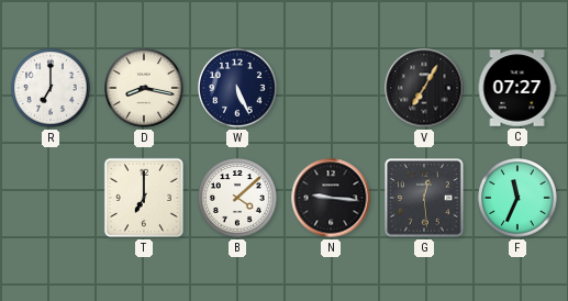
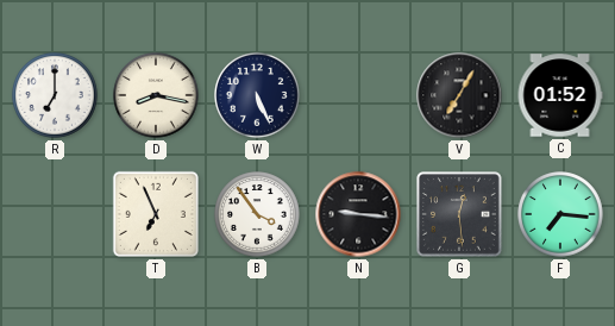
C: 07:27 -> 01:52
T: 7:00 -> 6:56
B: 4:08 -> 3:54
F: 11:34 -> 7:16
